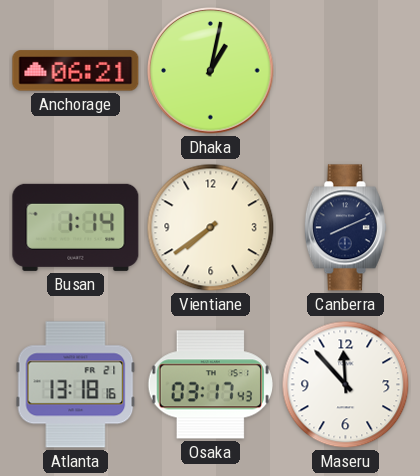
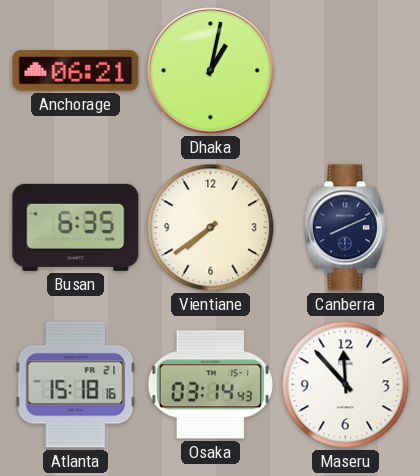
Busan: 1:14 -> 6:35
Atlanta: 13:18 -> 15:18
Osaka: 03:17 -> 03:14
